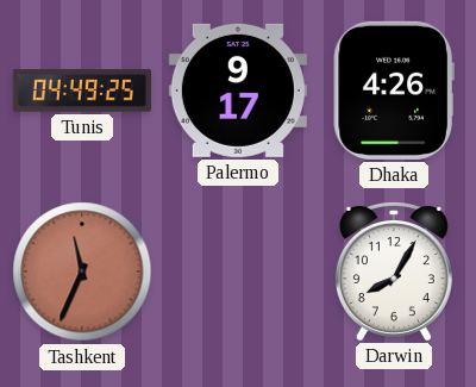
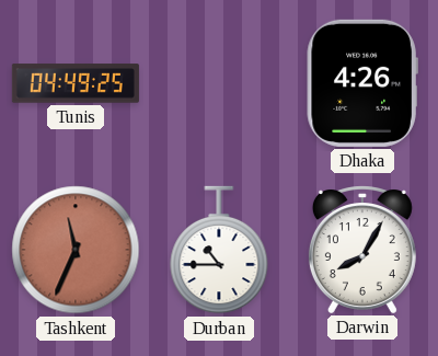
Palermo: 9:17 -> none
Durban: none -> 10:45
